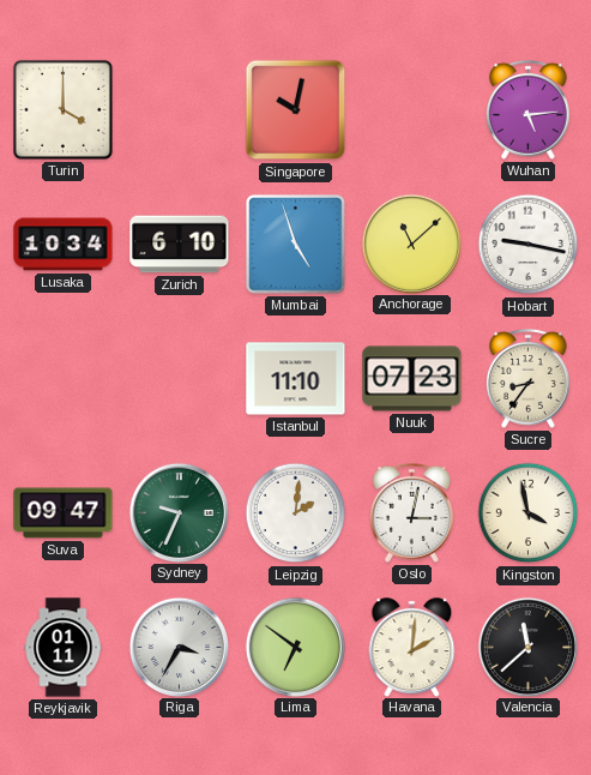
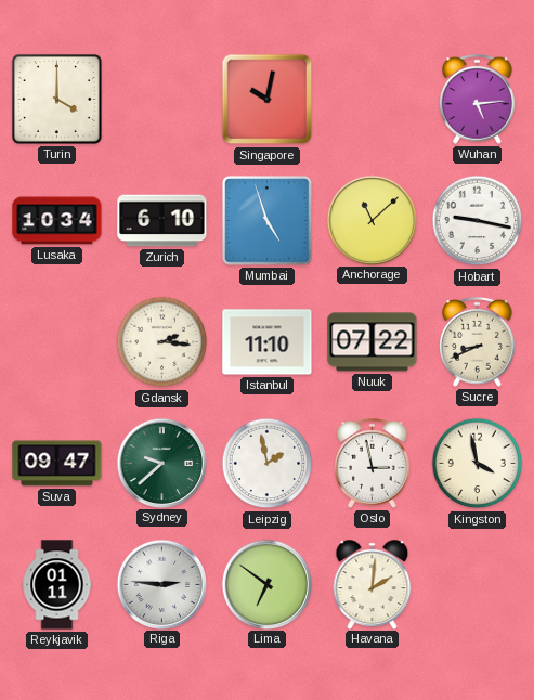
Gdansk: none -> 2:16
Nuuk: 07:23 -> 07:22
Sucre: 8:36 -> 8:41
Sydney: 9:34 -> 9:38
Leipzig: 2:01 -> 1:58
Oslo: 3:02 -> 2:58
Riga: 3:35 -> 2:46
Valencia: 11:38 -> none
